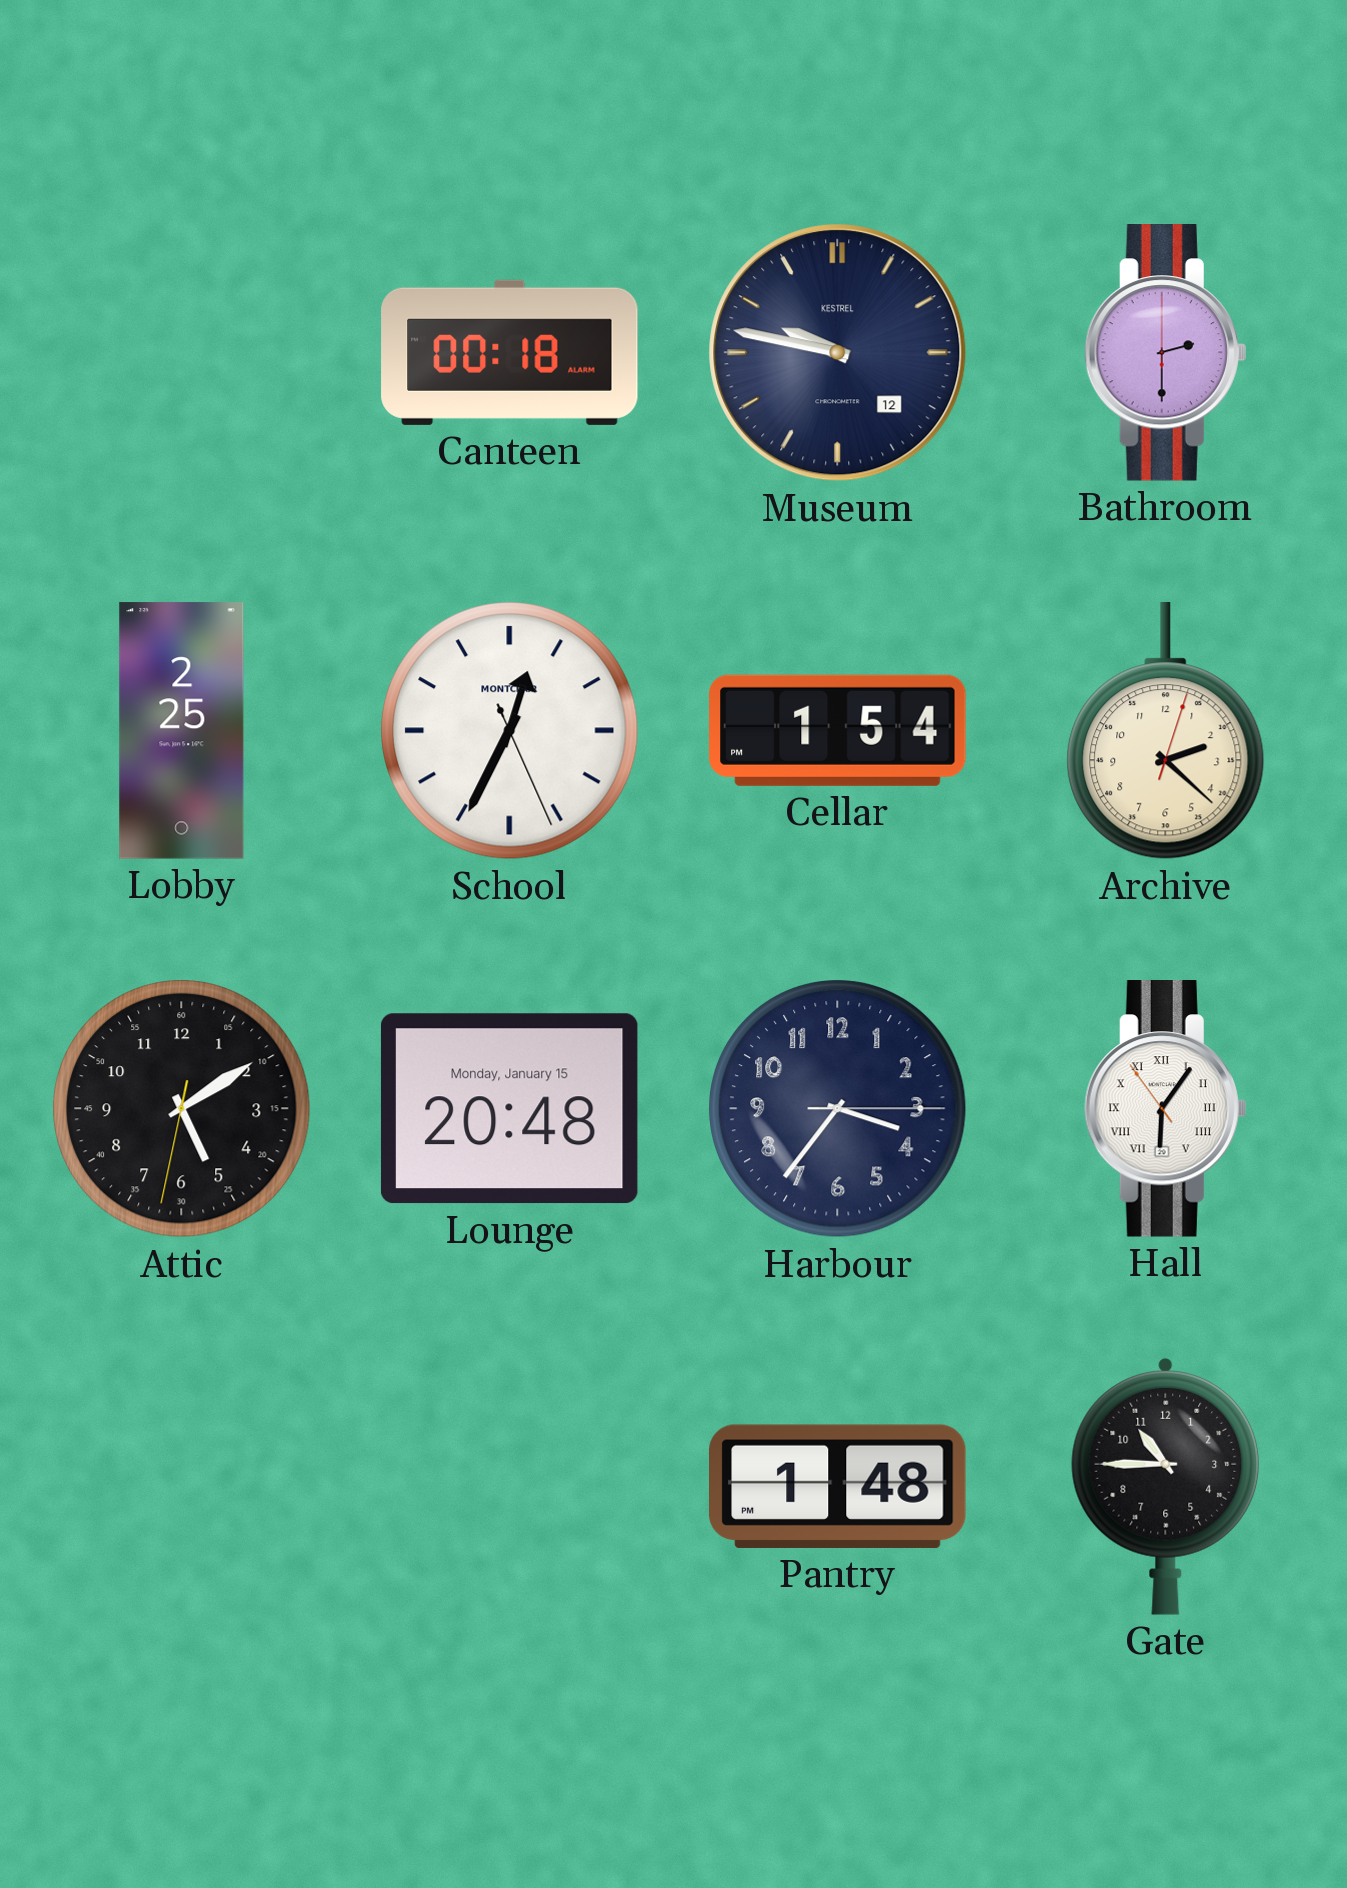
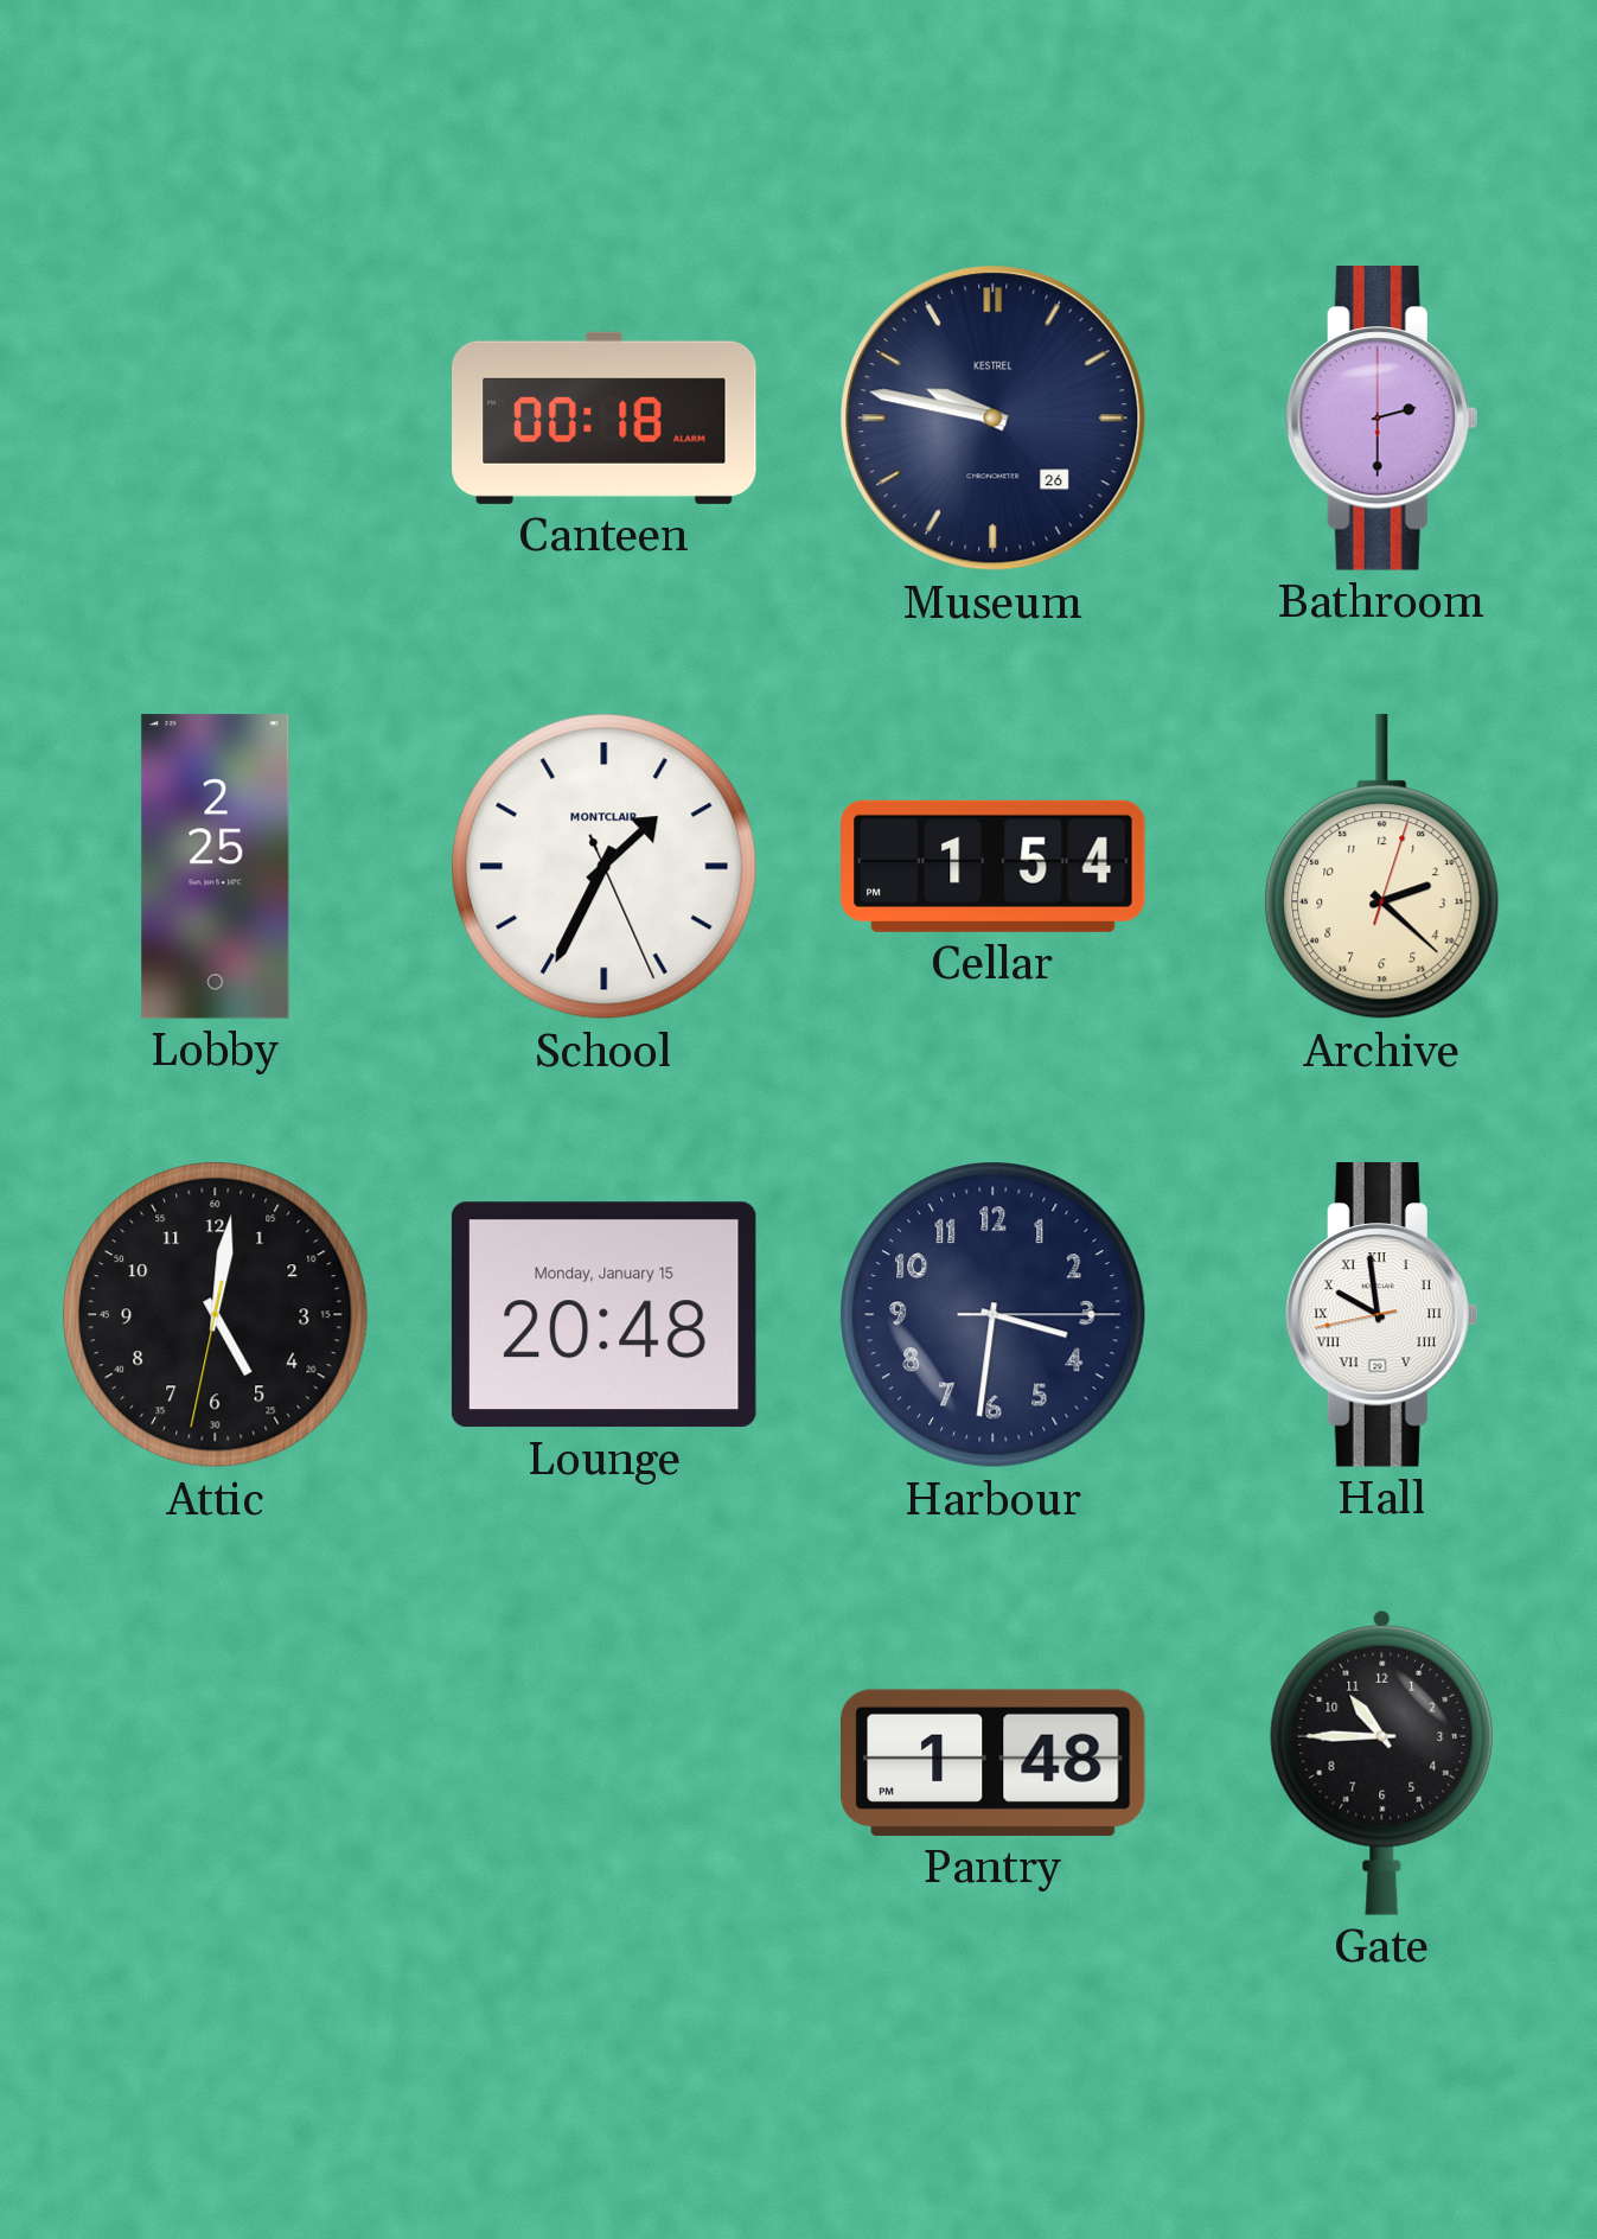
Museum date: 12 -> 26
School: 12:34 -> 1:34
Attic: 5:09 -> 5:01
Harbour: 3:36 -> 3:31
Hall: 6:05 -> 9:58
